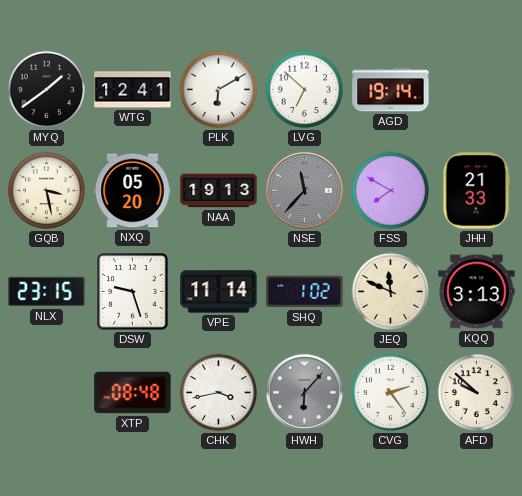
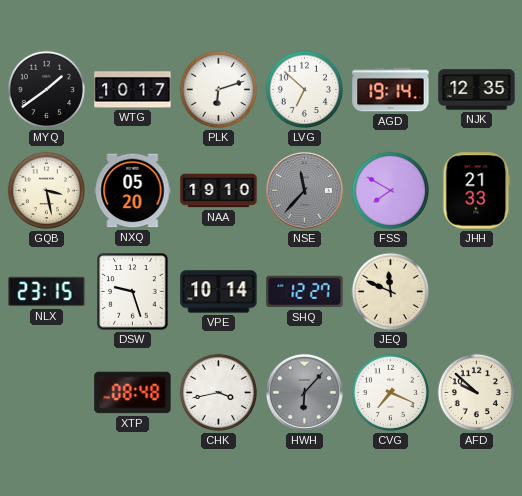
WTG: 12:41 -> 10:17
PLK: 6:10 -> 6:12
NJK: none -> 12:35
NAA: 19:13 -> 19:10
VPE: 11:14 -> 10:14
SHQ: 1:02 -> 12:27
KQQ: 3:13 -> none
CVG: 2:24 -> 7:19
